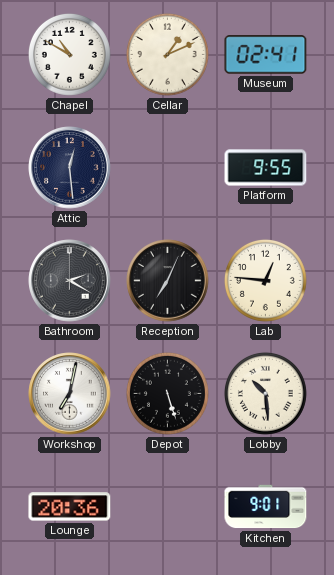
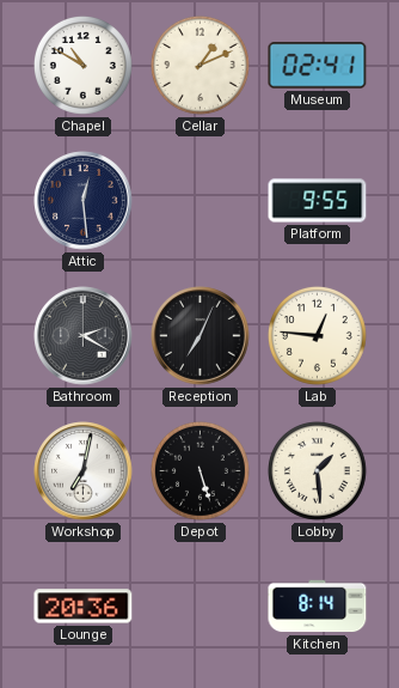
Lobby: 10:29 -> 1:29
Kitchen: 9:01 -> 8:14
